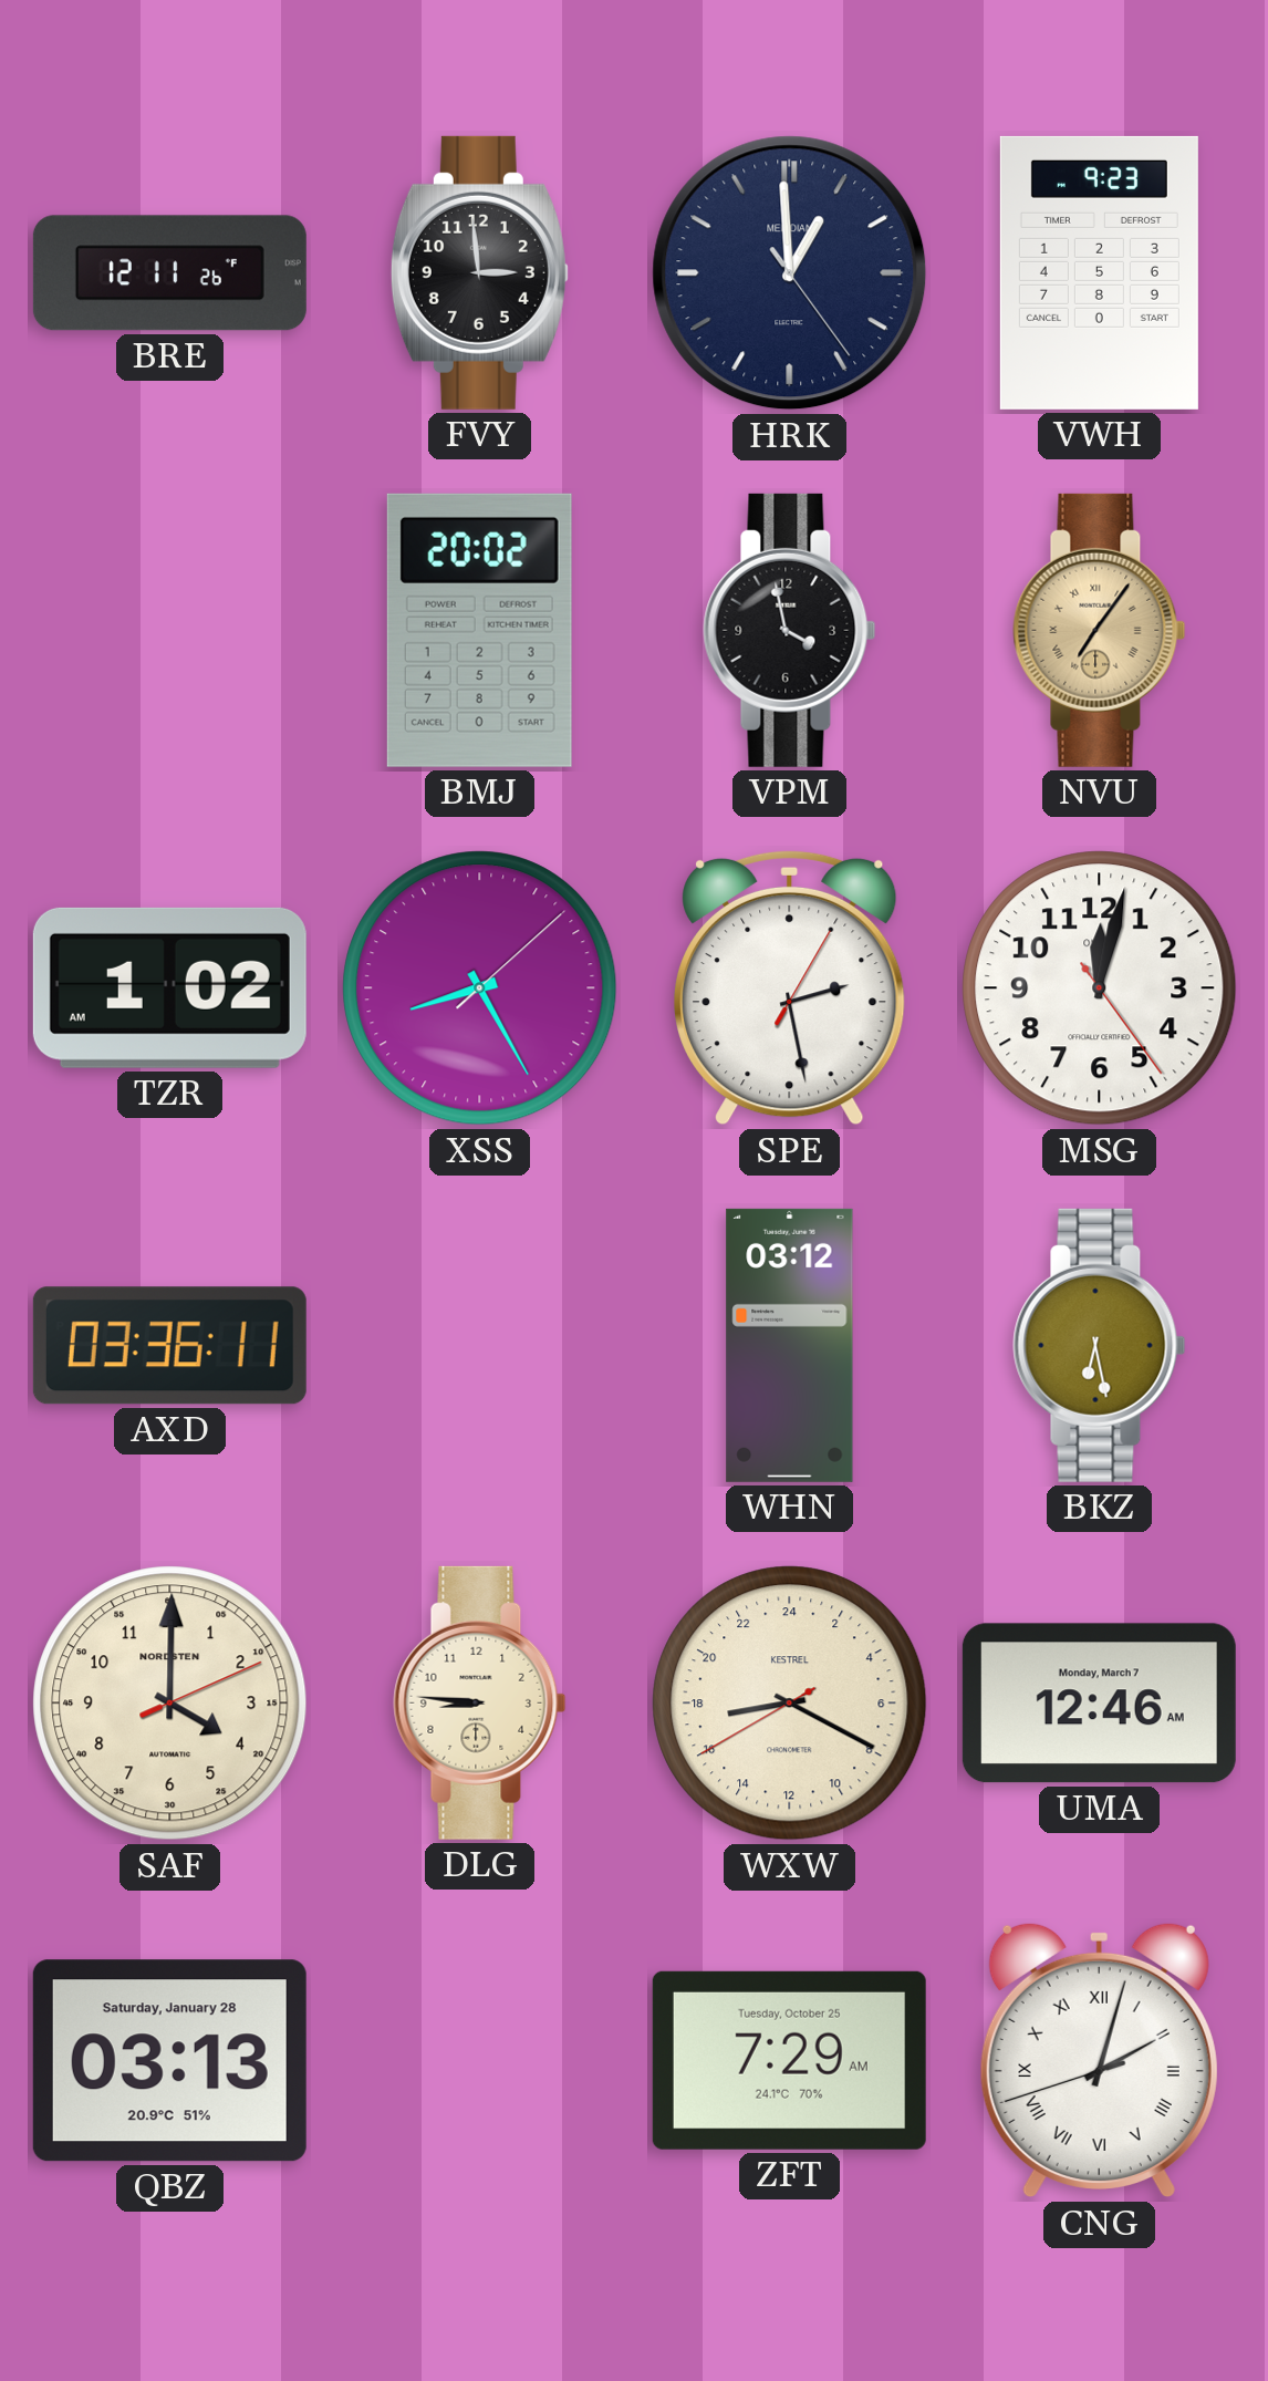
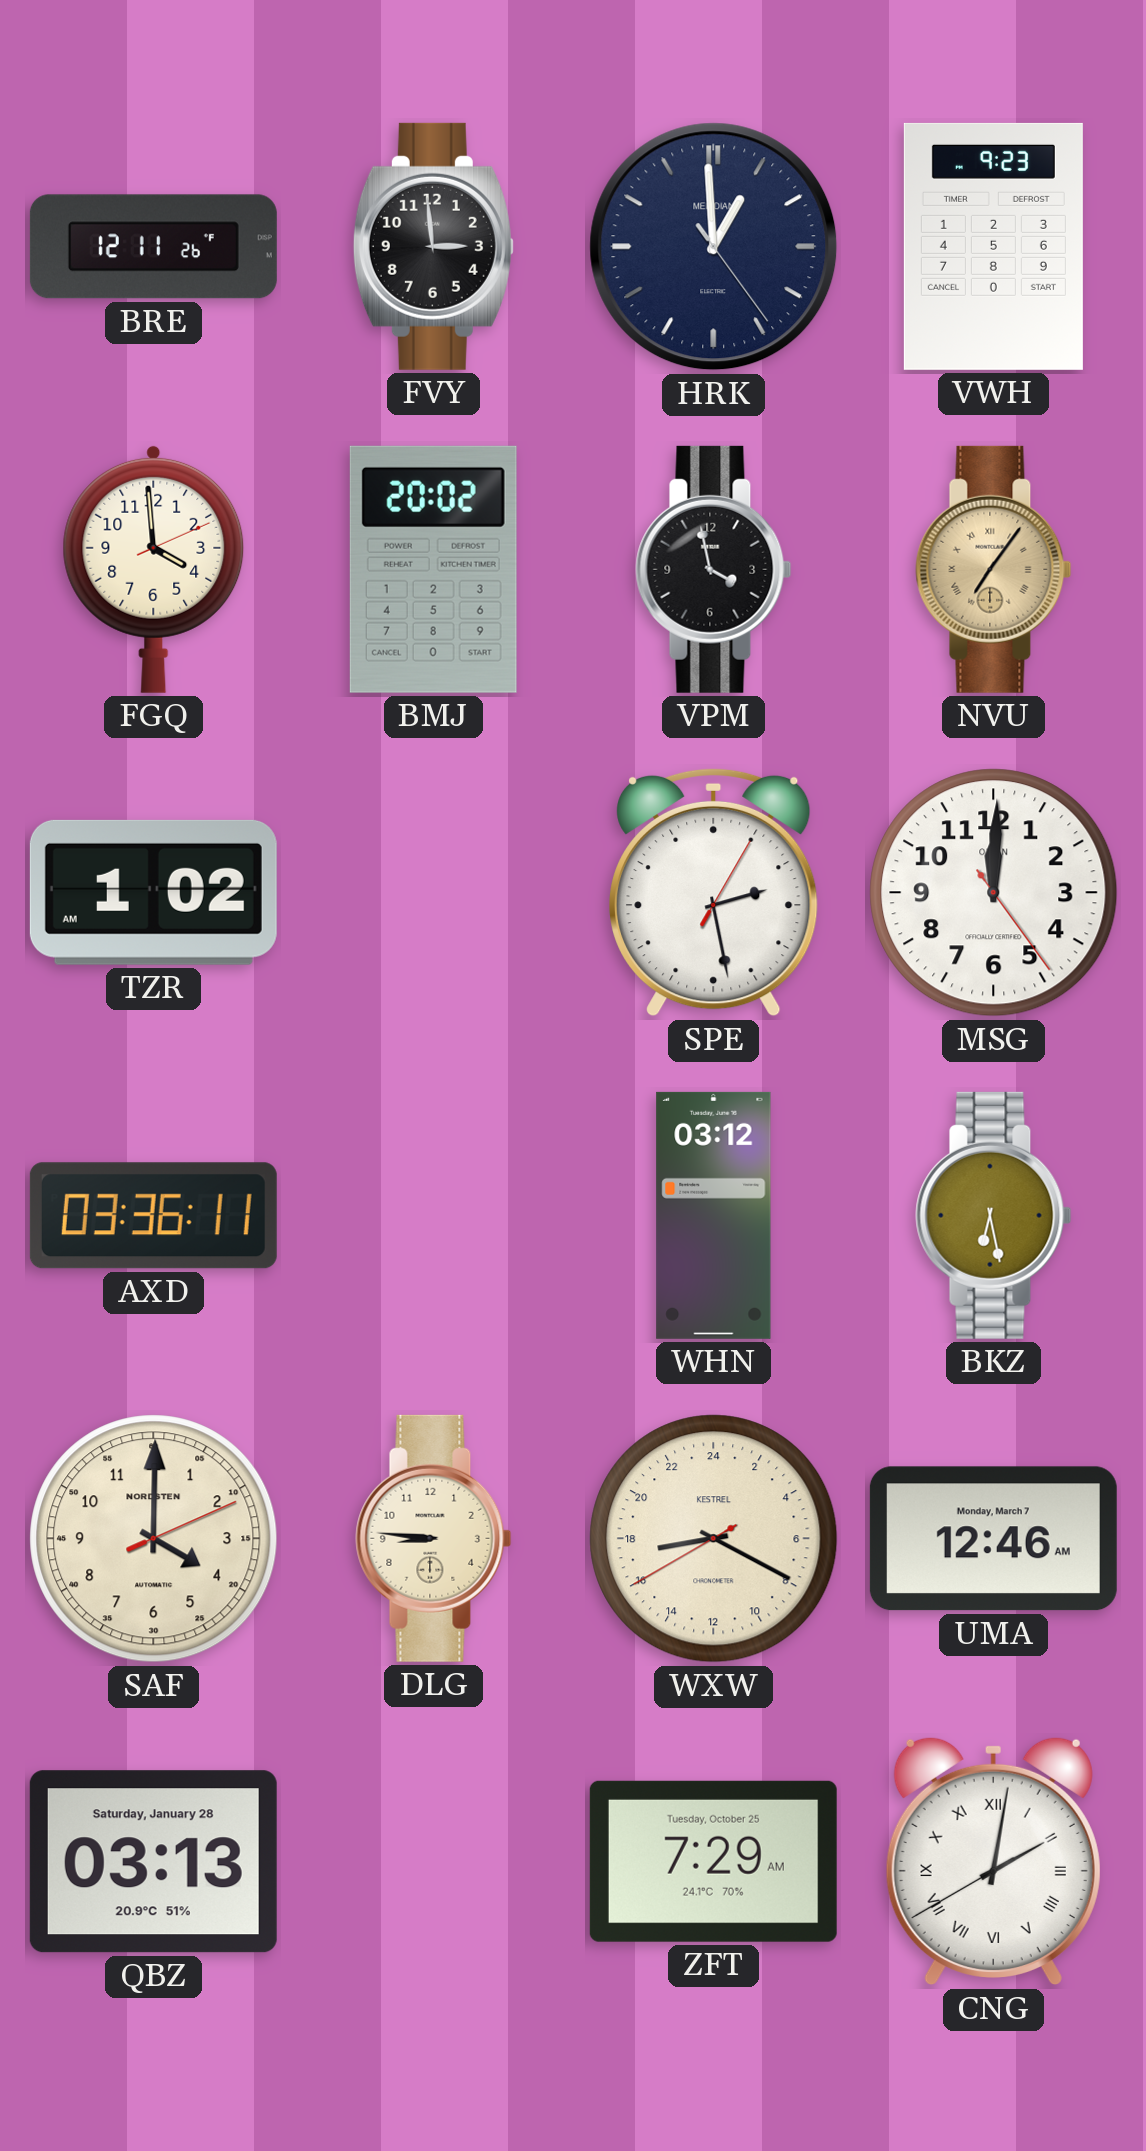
FGQ: none -> 3:59
XSS: 8:25 -> none
MSG: 12:02 -> 12:00
CNG: 2:02 -> 2:01
